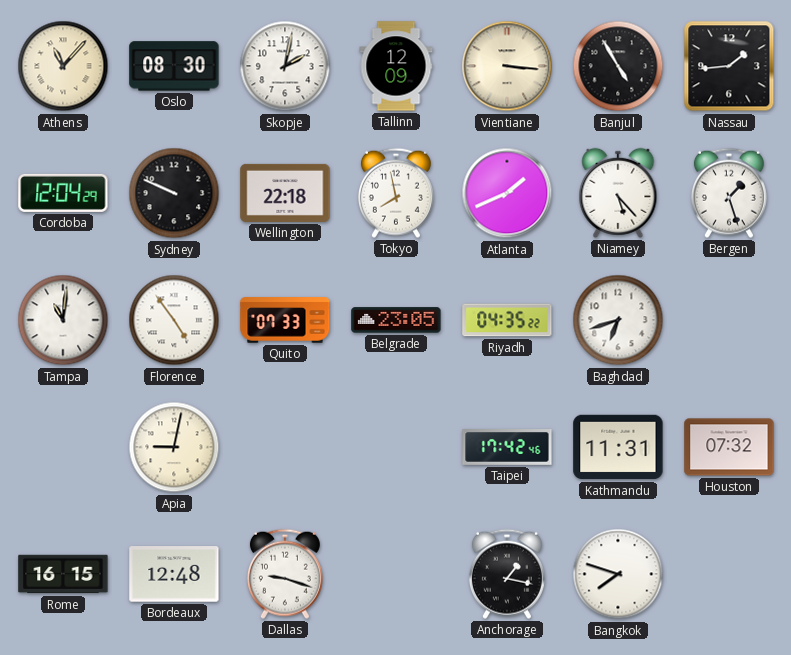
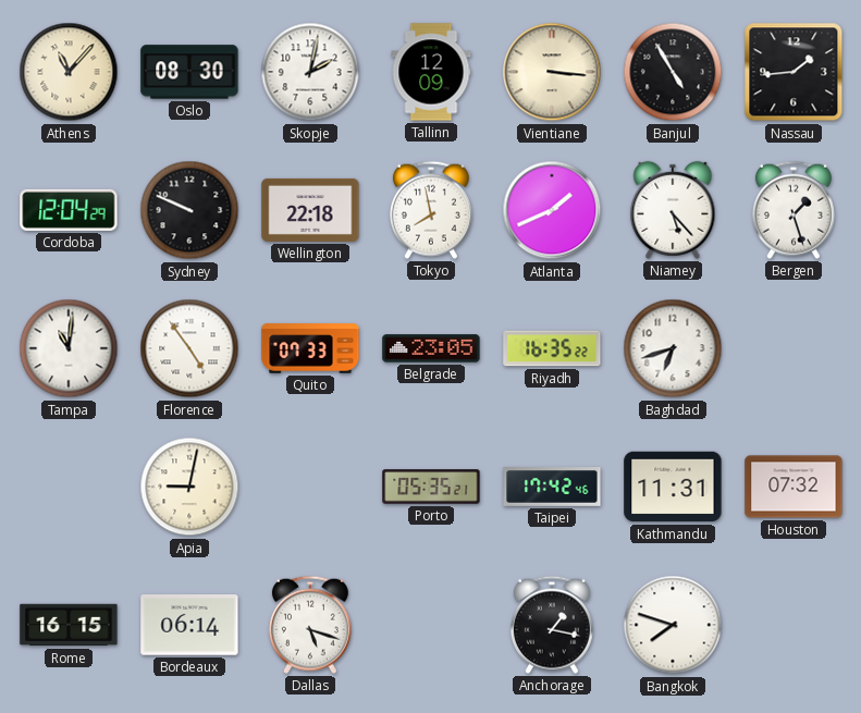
Riyadh: 04:35 -> 16:35
Porto: none -> 05:35
Bordeaux: 12:48 -> 06:14
Dallas: 9:18 -> 5:18
